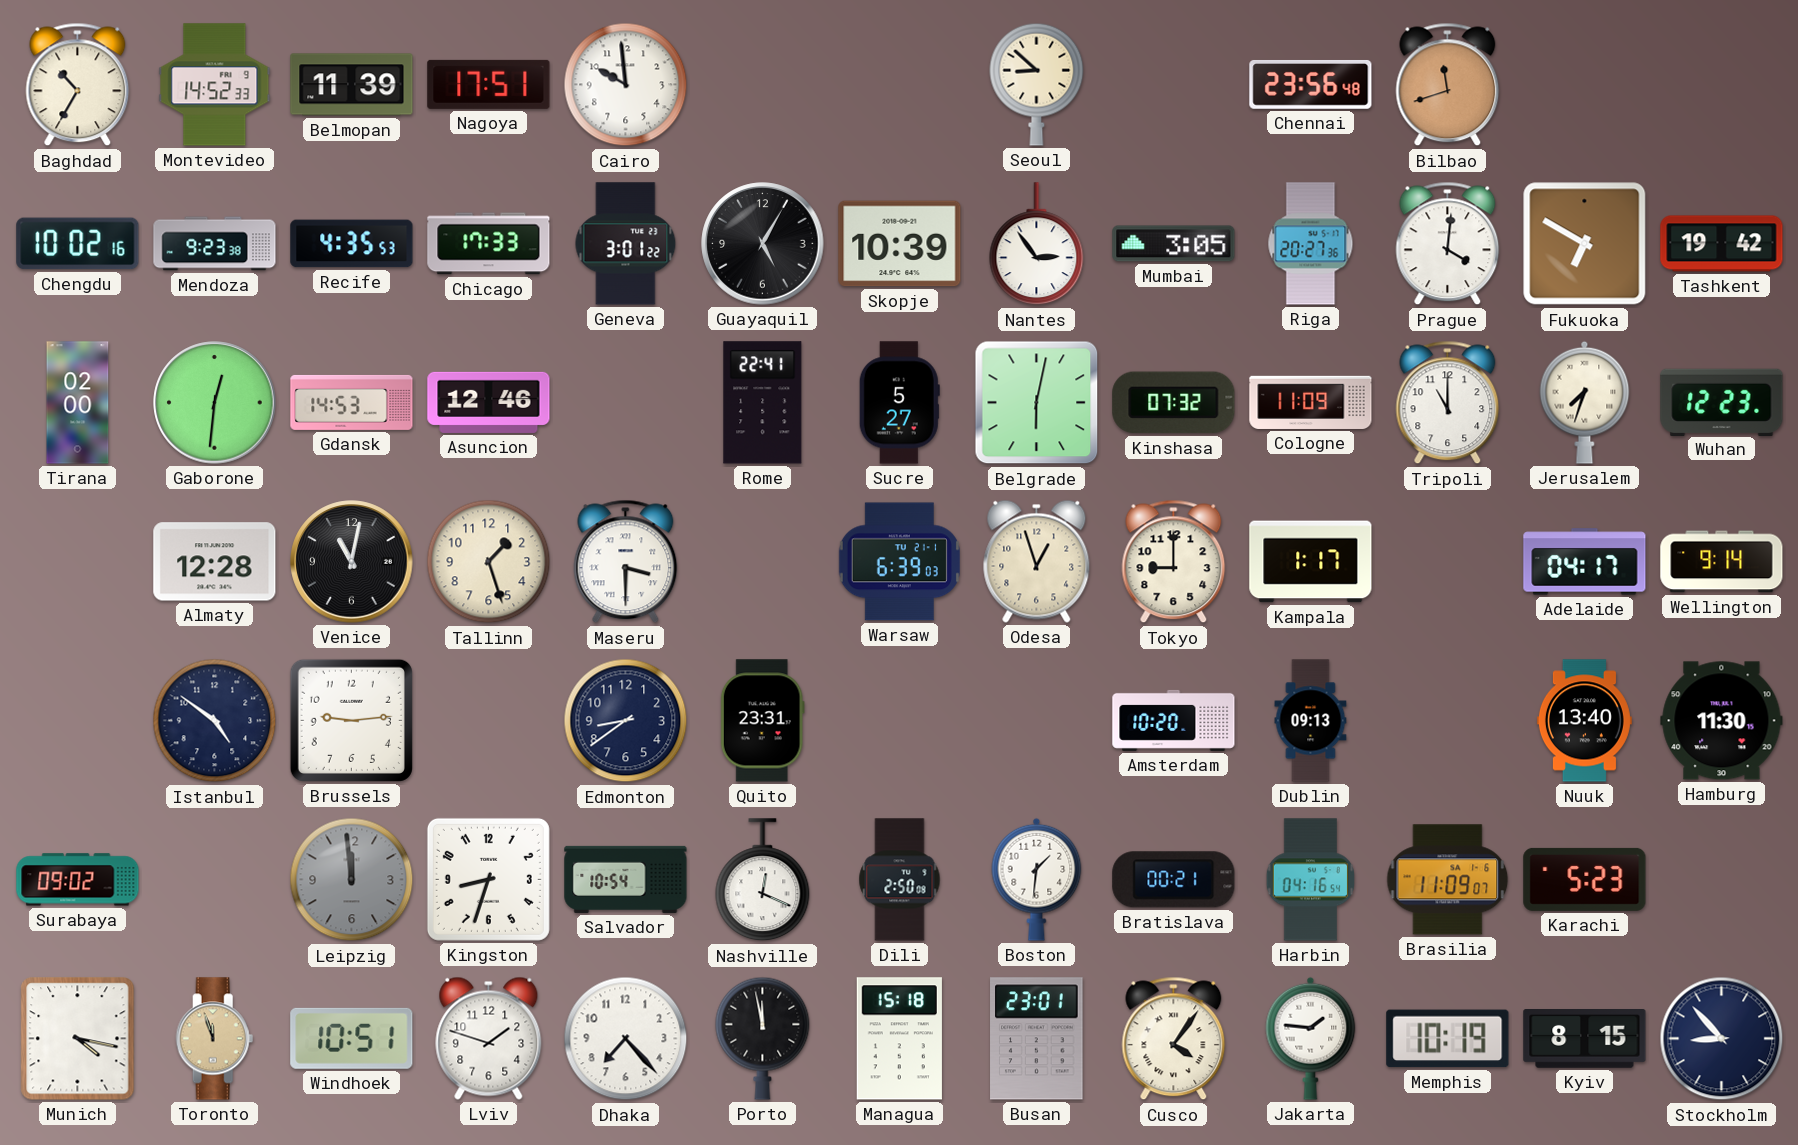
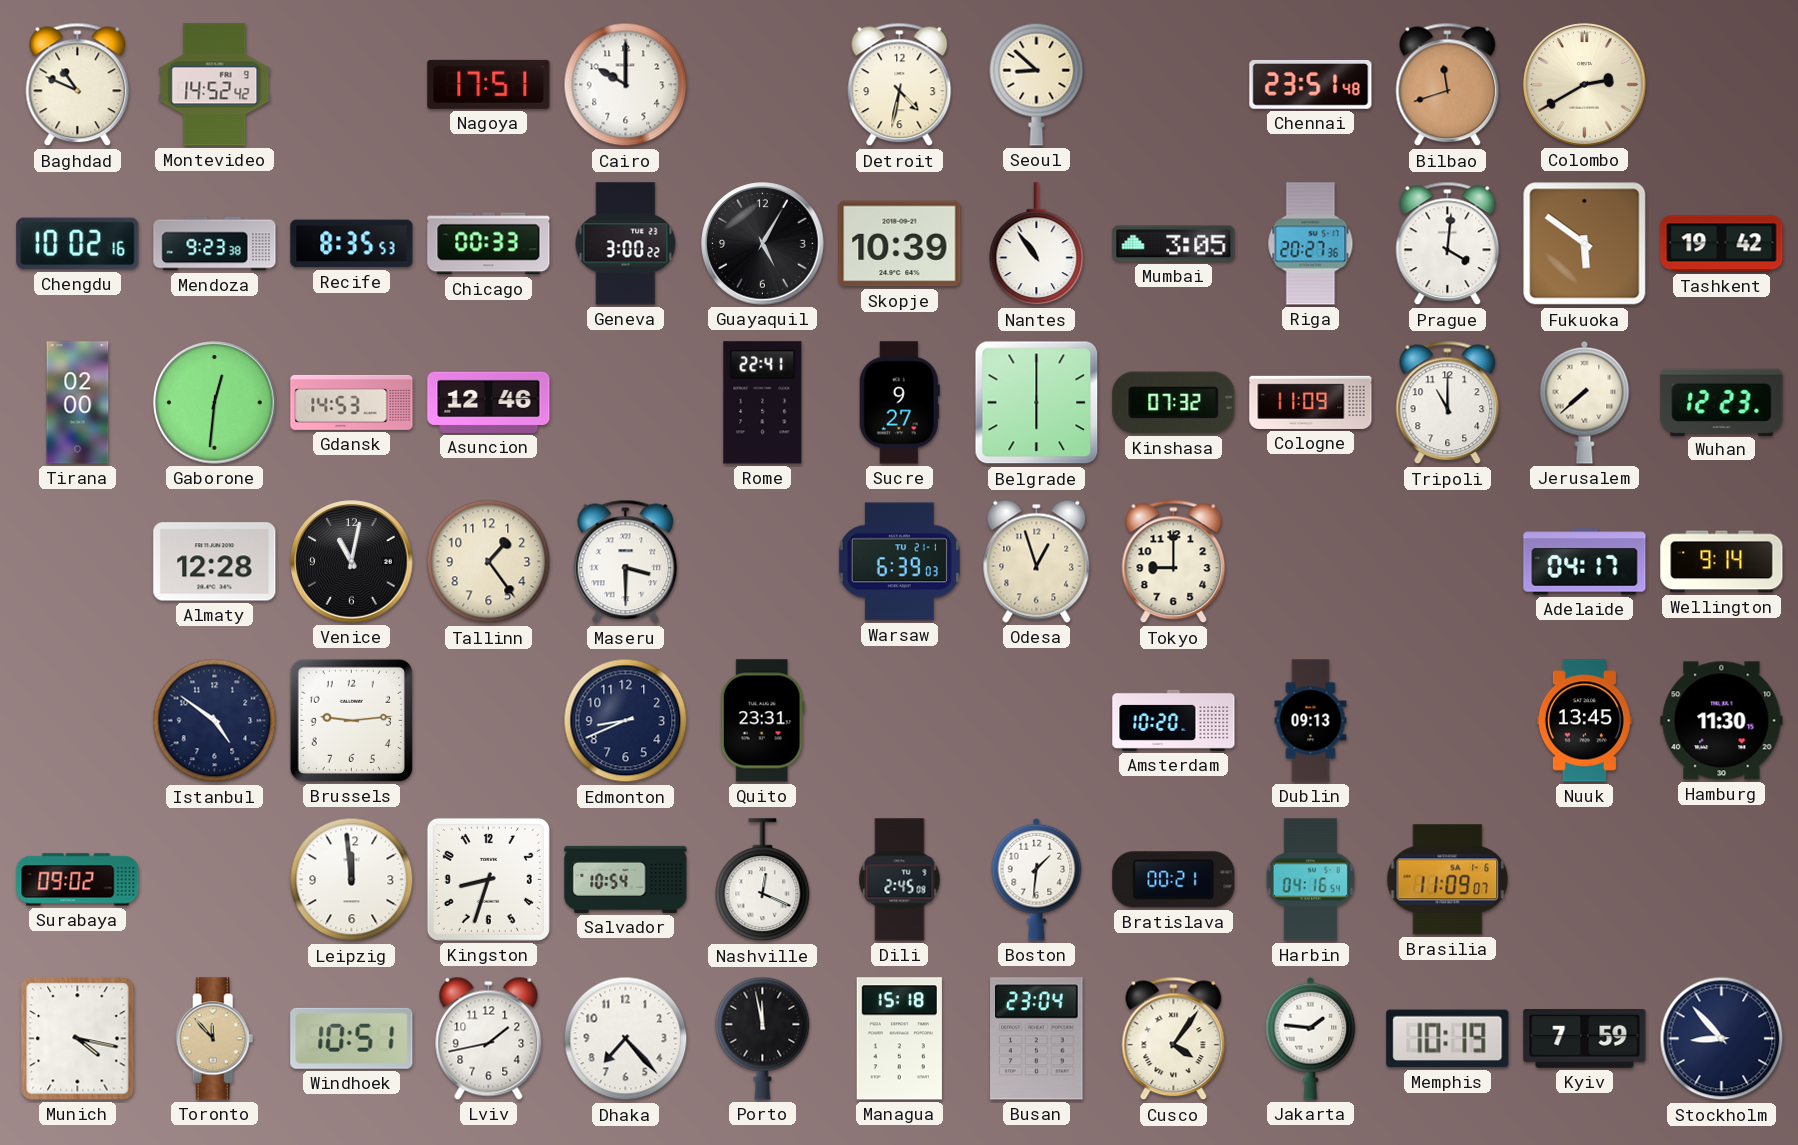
Baghdad: 10:35 -> 10:49
Montevideo: 14:52:33 -> 14:52:42
Belmopan: 11:39 -> none
Cairo: 9:59 -> 10:00
Detroit: none -> 4:32
Chennai: 23:56 -> 23:51
Colombo: none -> 2:40
Recife: 4:35 -> 8:35
Chicago: 17:33 -> 00:33
Geneva: 3:01 -> 3:00
Nantes: 2:54 -> 10:54
Fukuoka: 6:50 -> 5:51
Sucre: 5:27 -> 9:27
Belgrade: 6:02 -> 6:00
Jerusalem: 7:33 -> 7:38
Tallinn: 1:27 -> 1:24
Kampala: 1:17 -> none
Edmonton: 8:39 -> 8:41
Nuuk: 13:40 -> 13:45
Leipzig dial: grey -> white
Dili: 2:50 -> 2:45
Karachi: 5:23 -> none
Toronto: 11:57 -> 11:53
Lviv: 1:48 -> 1:43
Busan: 23:01 -> 23:04
Kyiv: 8:15 -> 7:59
